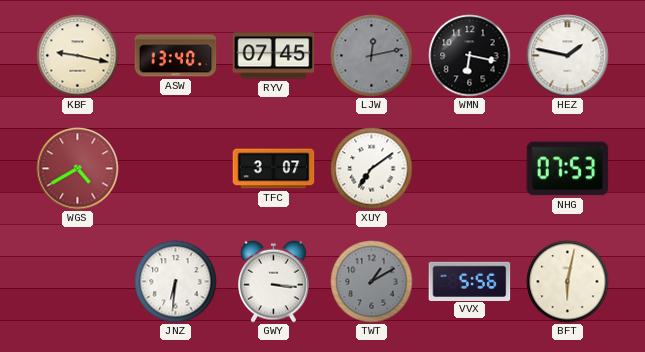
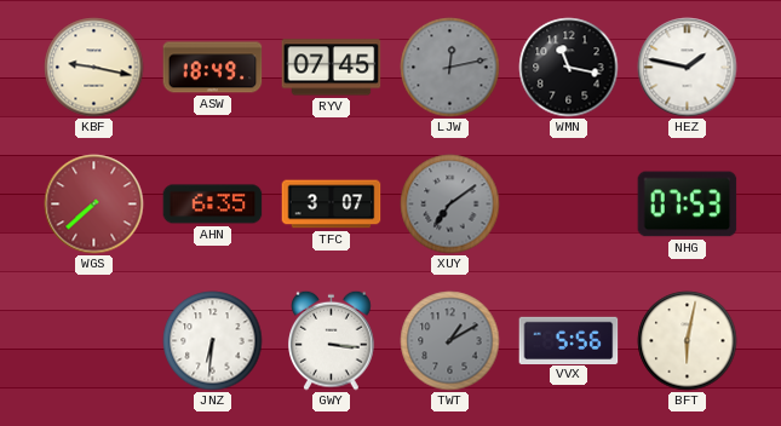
ASW: 13:40 -> 18:49
WMN: 6:17 -> 11:17
WGS: 4:40 -> 7:38
AHN: none -> 6:35
XUY dial: white -> grey
